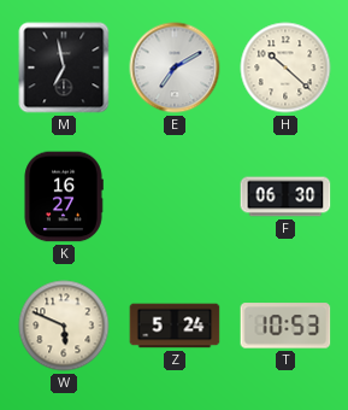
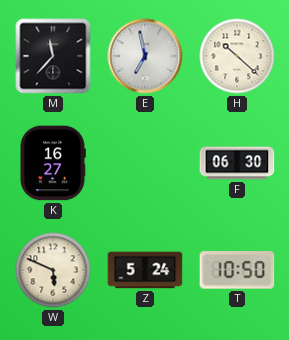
M: 6:58 -> 11:37
E: 7:10 -> 6:58
T: 10:53 -> 10:50
